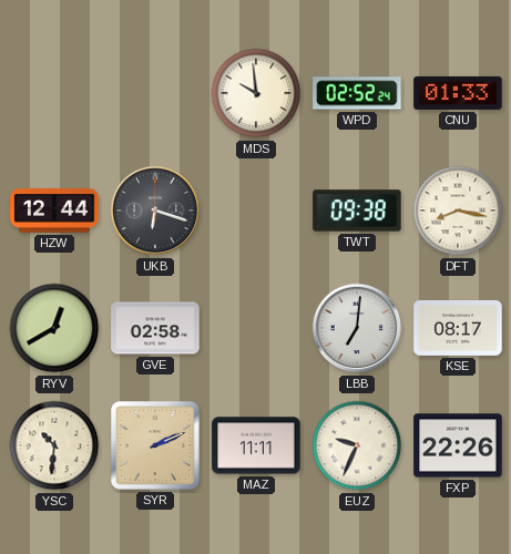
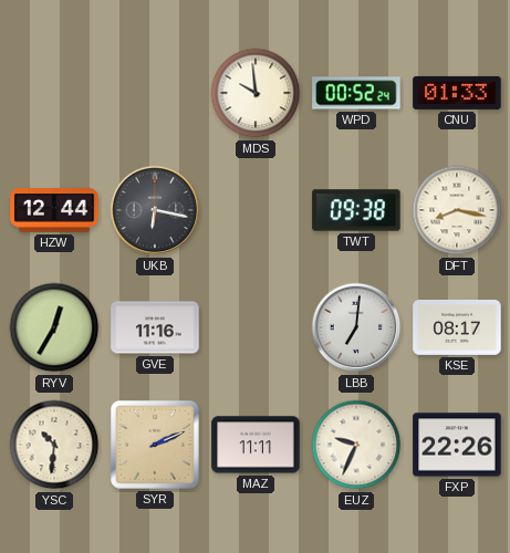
WPD: 02:52 -> 00:52
UKB: 6:18 -> 6:17
RYV: 12:40 -> 12:35
GVE: 02:58 -> 11:16
